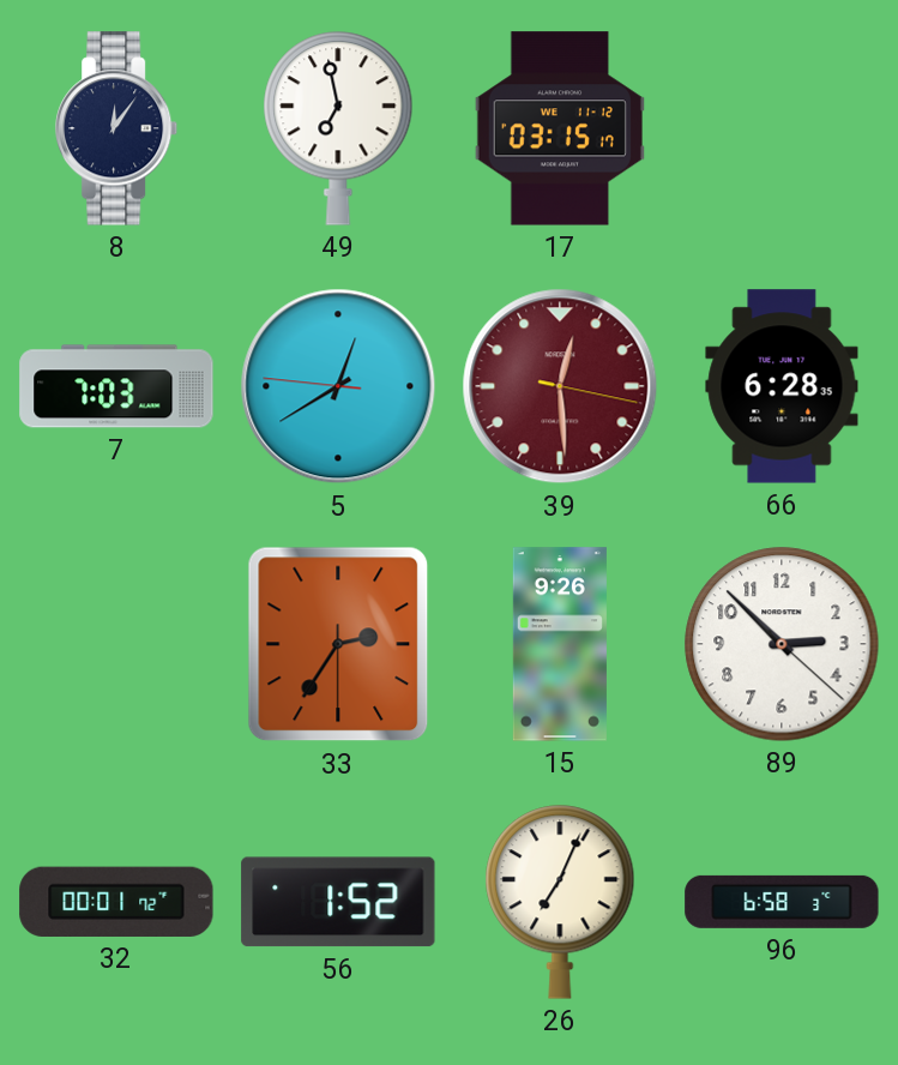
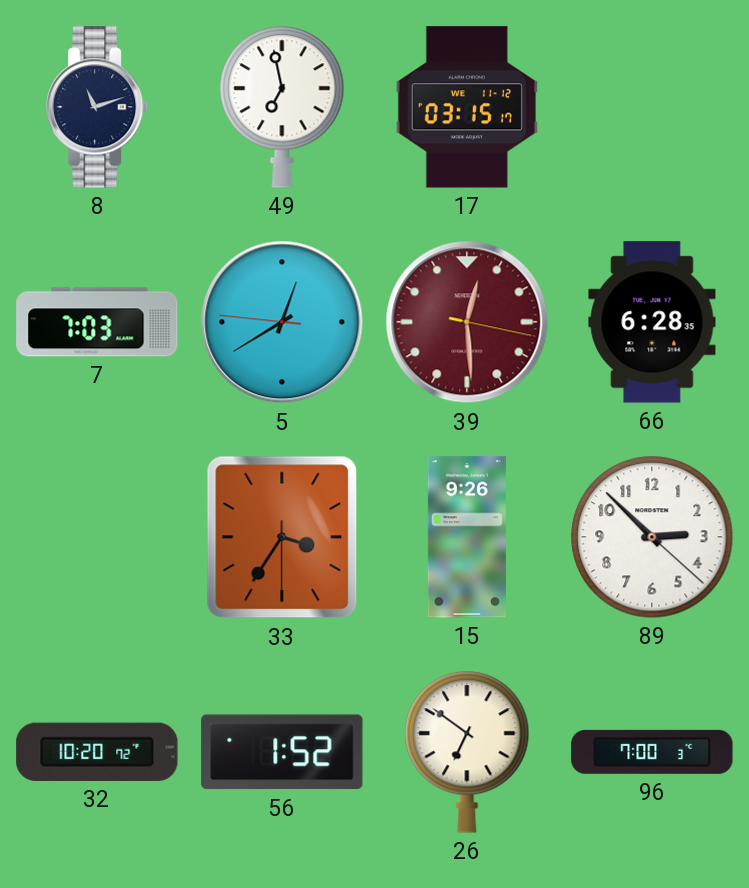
8: 12:06 -> 11:12
33: 2:35 -> 3:35
32: 00:01 -> 10:20
26: 7:04 -> 6:51
96: 6:58 -> 7:00
